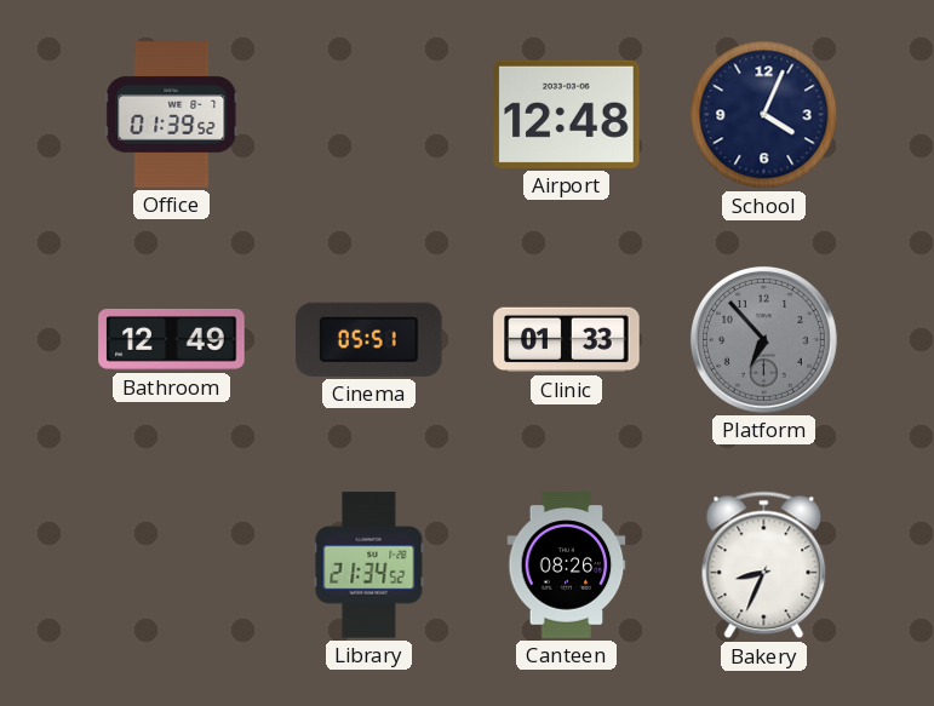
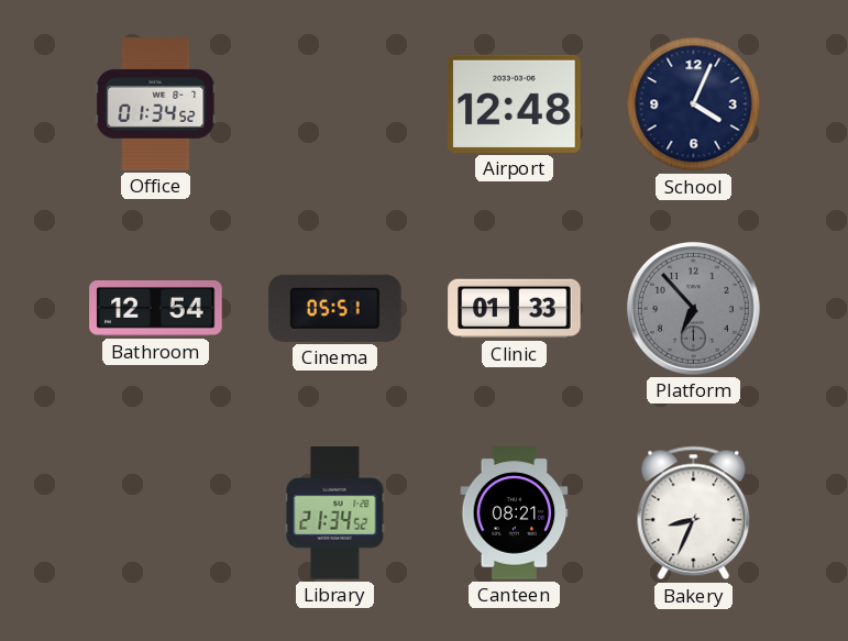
Office: 01:39 -> 01:34
Bathroom: 12:49 -> 12:54
Canteen: 08:26 -> 08:21
